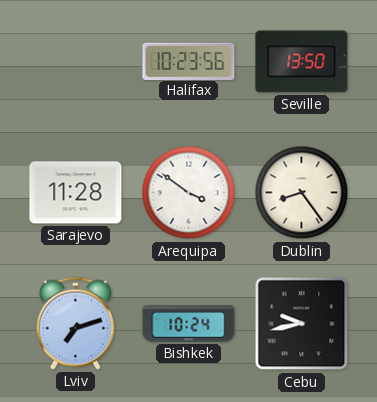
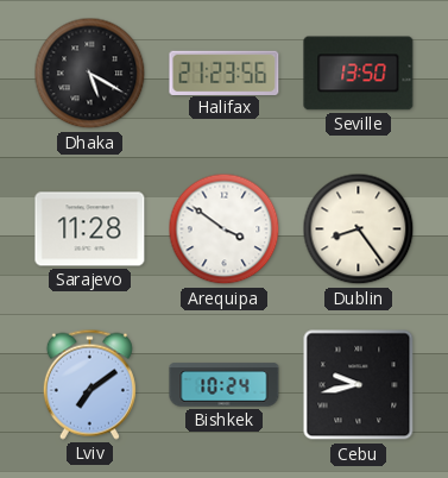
Dhaka: none -> 5:20
Halifax: 10:23 -> 21:23
Lviv: 7:12 -> 7:09
